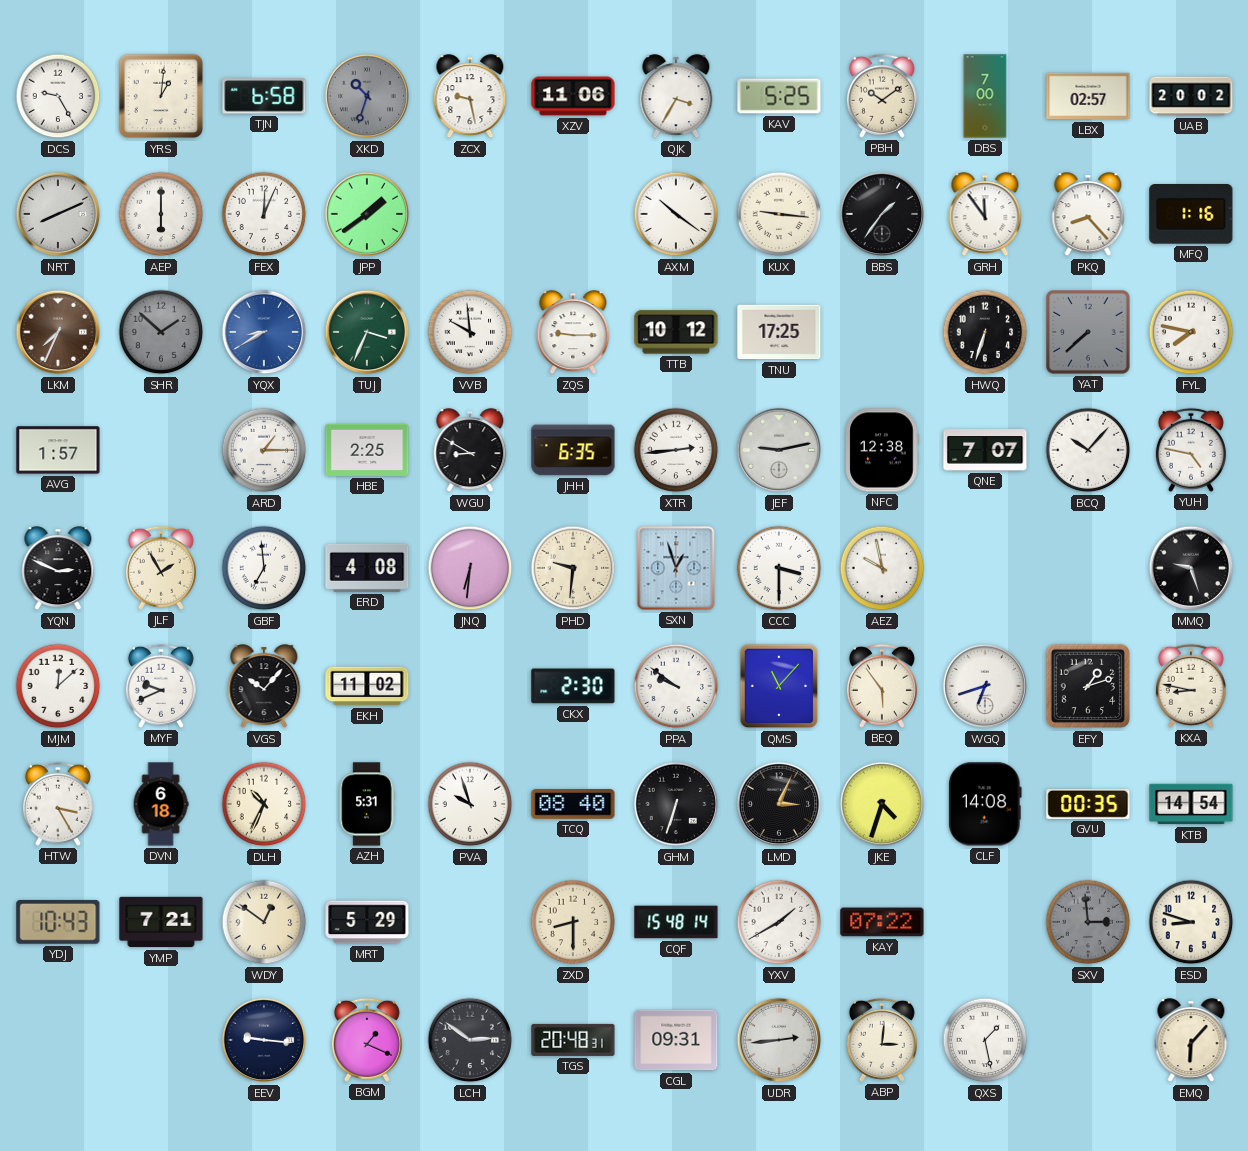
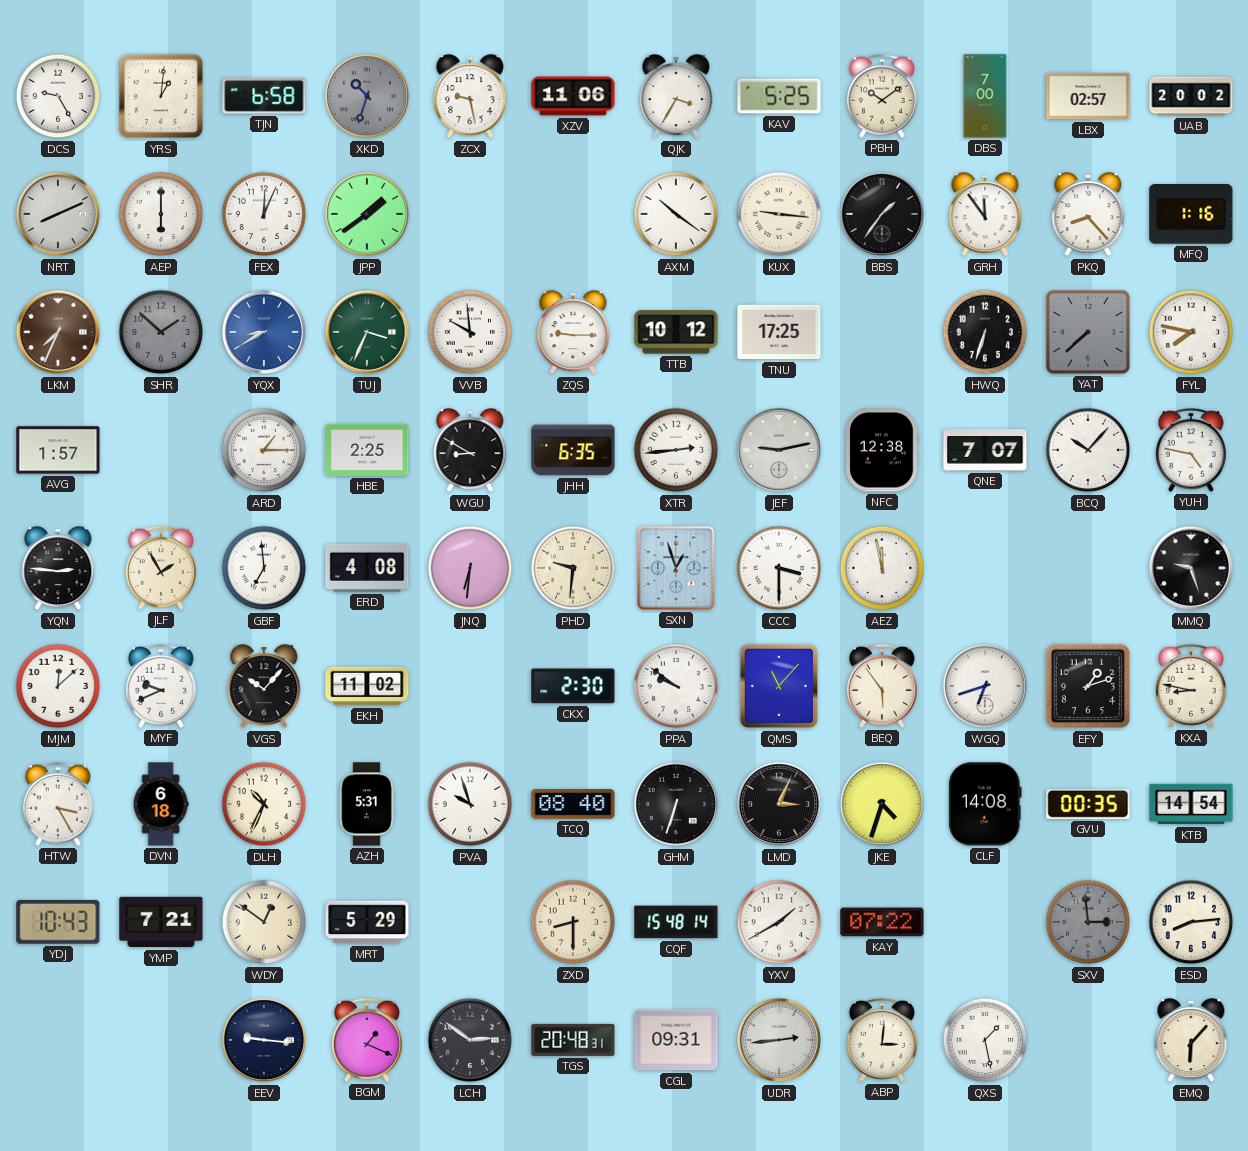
YQN: 2:49 -> 2:46
AEZ: 9:58 -> 11:58
ESD: 8:48 -> 8:14
